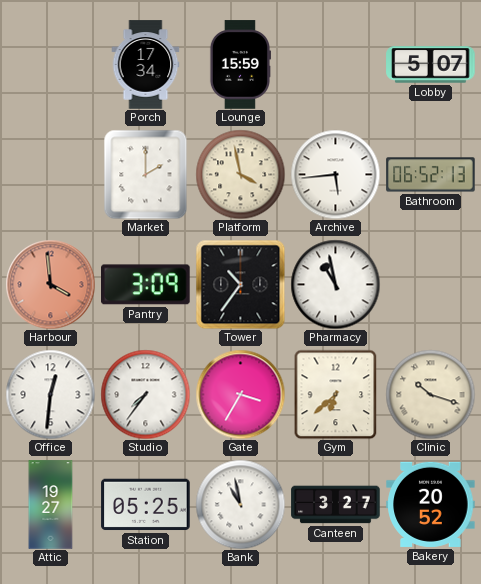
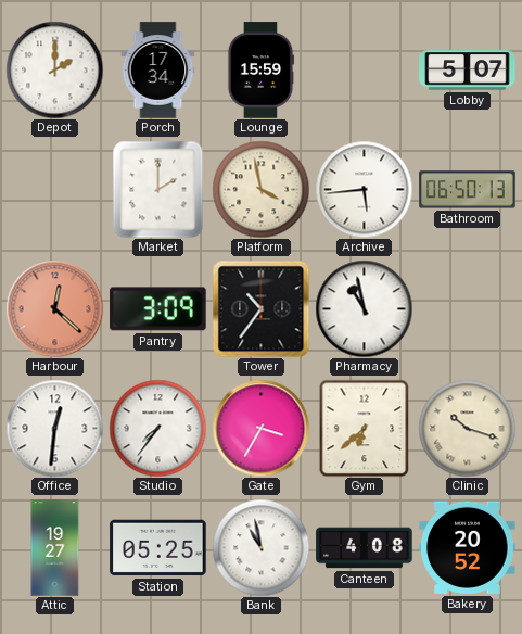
Depot: none -> 2:00
Bathroom: 06:52 -> 06:50
Harbour: 3:59 -> 12:22
Canteen: 3:27 -> 4:08
